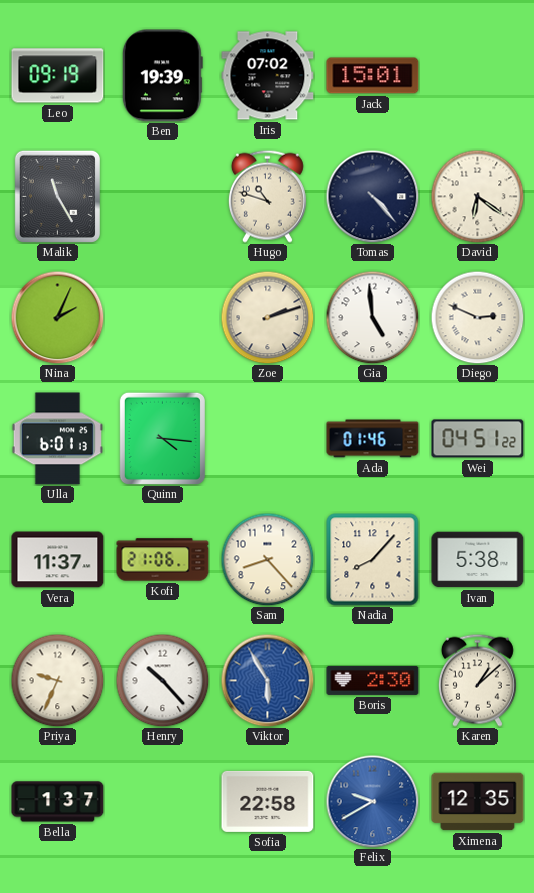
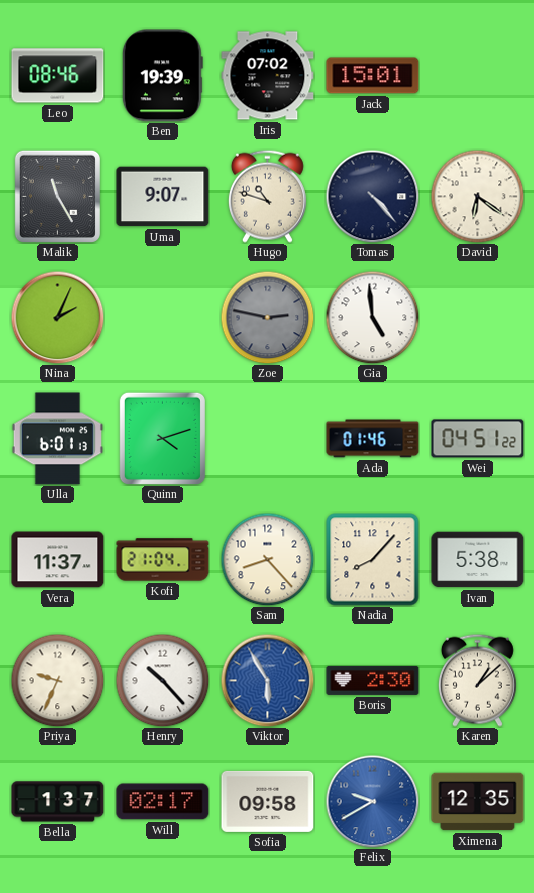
Leo: 09:19 -> 08:46
Uma: none -> 9:07
Zoe: 2:12 -> 2:47
Zoe dial: cream -> grey
Diego: 2:49 -> none
Quinn: 4:16 -> 4:12
Kofi: 21:06 -> 21:04
Will: none -> 02:17
Sofia: 22:58 -> 09:58
